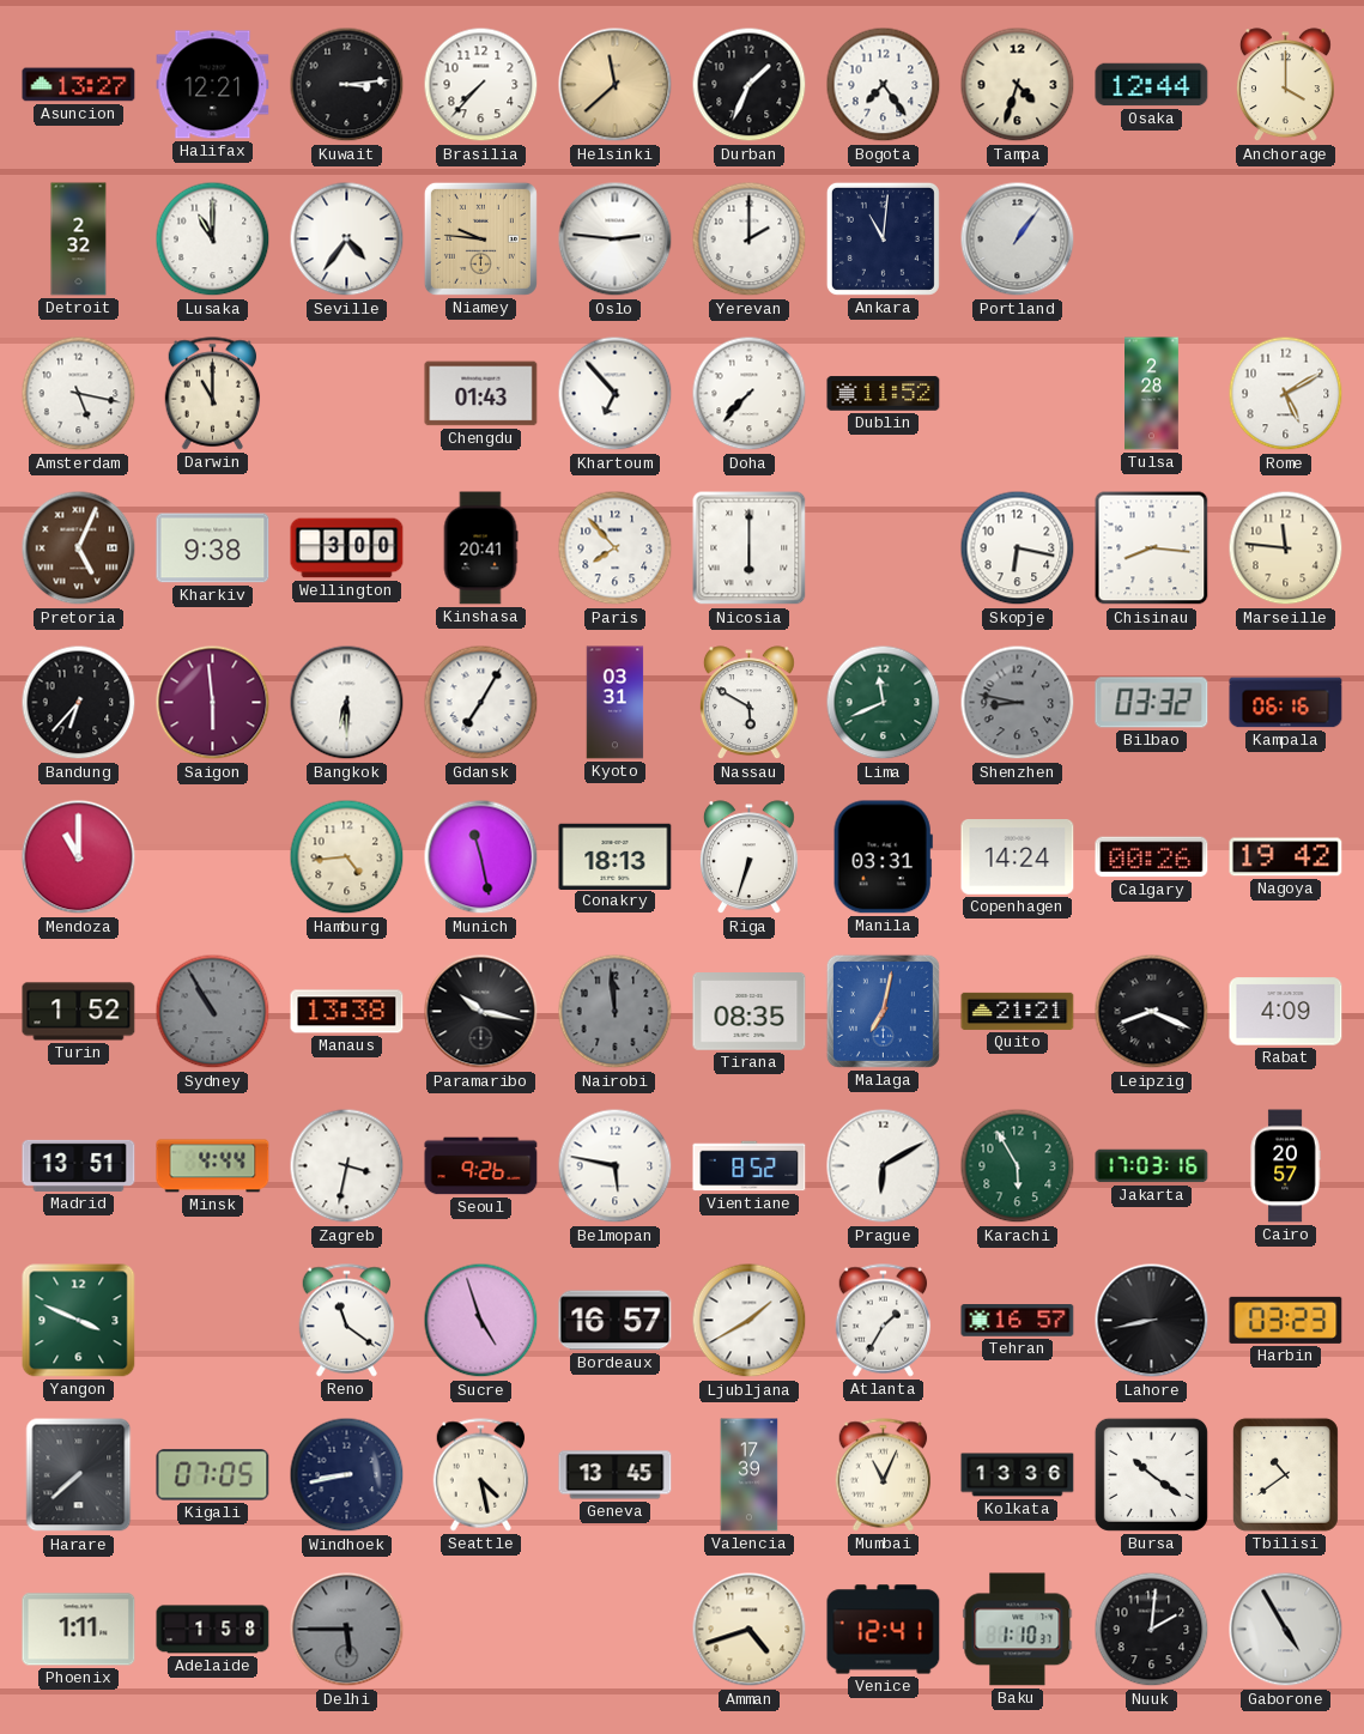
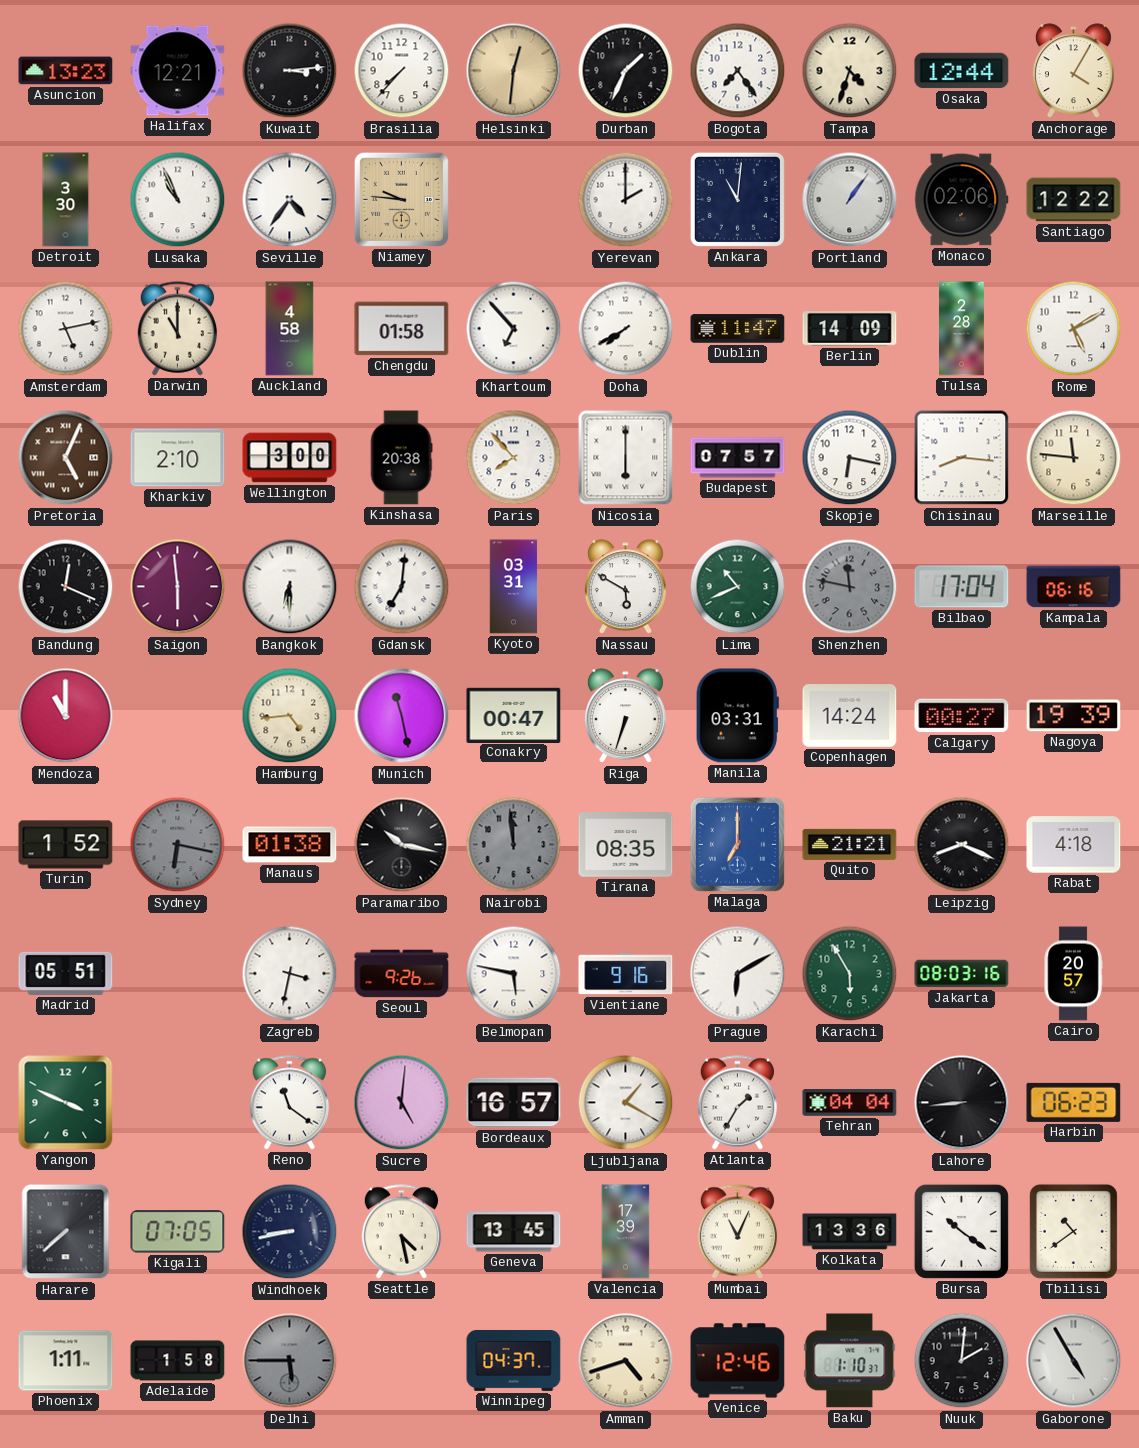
Asuncion: 13:27 -> 13:23
Helsinki: 11:38 -> 12:31
Anchorage: 4:00 -> 4:05
Detroit: 2:32 -> 3:30
Lusaka: 11:00 -> 10:56
Oslo: 2:46 -> none
Monaco: none -> 02:06
Santiago: none -> 12:22
Amsterdam: 5:17 -> 5:13
Auckland: none -> 4:58
Chengdu: 01:43 -> 01:58
Doha: 7:37 -> 7:40
Dublin: 11:52 -> 11:47
Berlin: none -> 14:09
Kharkiv: 9:38 -> 2:10
Kinshasa: 20:41 -> 20:38
Budapest: none -> 07:57
Bandung: 6:37 -> 12:19
Gdansk: 7:05 -> 7:01
Lima: 11:41 -> 10:41
Shenzhen: 8:47 -> 11:47
Bilbao: 03:32 -> 17:04
Conakry: 18:13 -> 00:47
Calgary: 00:26 -> 00:27
Nagoya: 19:42 -> 19:39
Sydney: 10:55 -> 6:17
Manaus: 13:38 -> 01:38
Malaga: 7:02 -> 7:00
Rabat: 4:09 -> 4:18
Madrid: 13:51 -> 05:51
Minsk: 4:44 -> none
Vientiane: 8:52 -> 9:16
Jakarta: 17:03 -> 08:03
Sucre: 4:57 -> 5:01
Ljubljana: 1:40 -> 1:20
Tehran: 16:57 -> 04:04
Lahore: 8:43 -> 8:44
Harbin: 03:23 -> 06:23
Winnipeg: none -> 04:37
Venice: 12:41 -> 12:46
